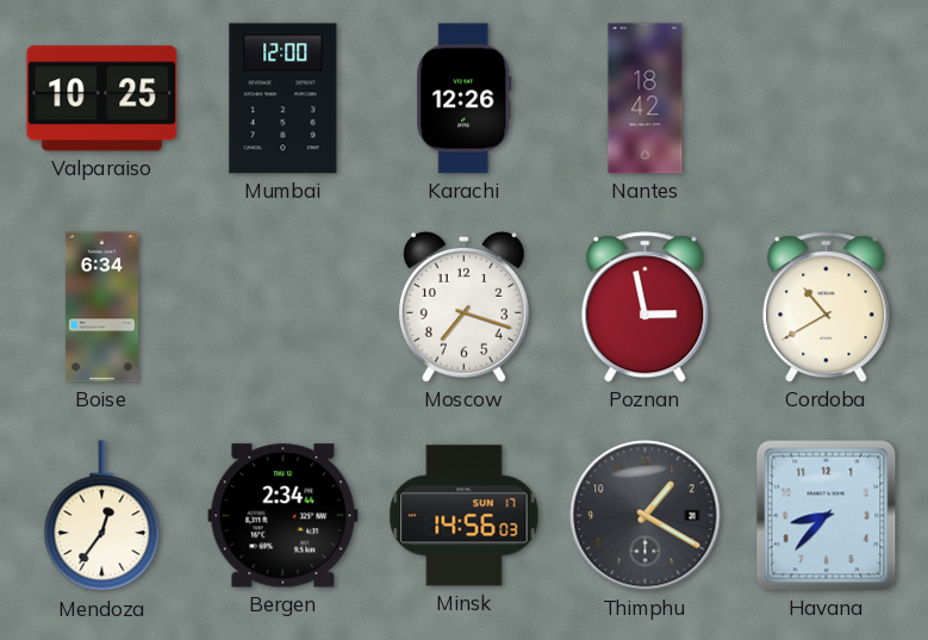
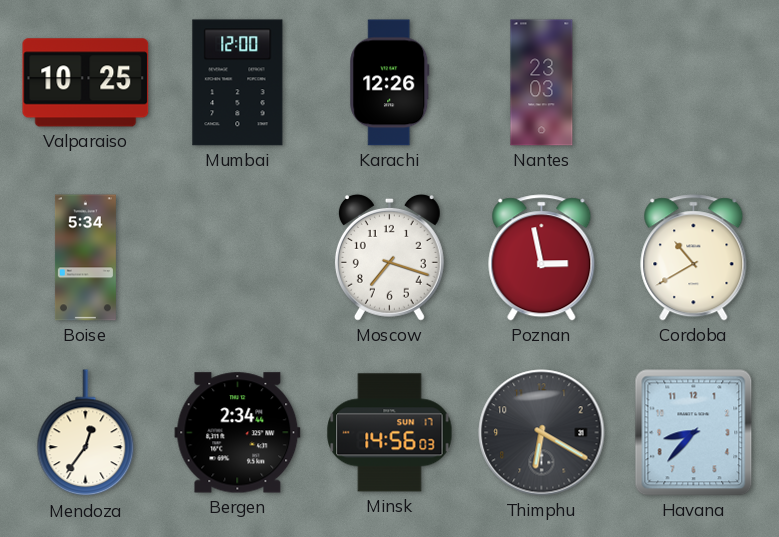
Nantes: 18:42 -> 23:03
Boise: 6:34 -> 5:34
Thimphu: 1:20 -> 6:20
